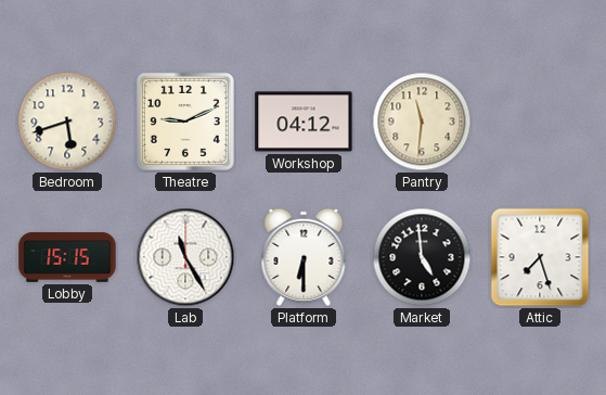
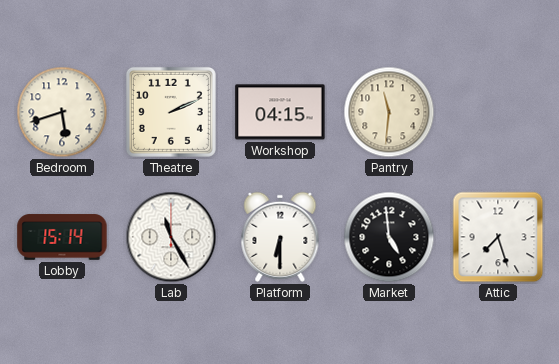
Theatre: 9:11 -> 2:11
Workshop: 04:12 -> 04:15
Lobby: 15:15 -> 15:14
